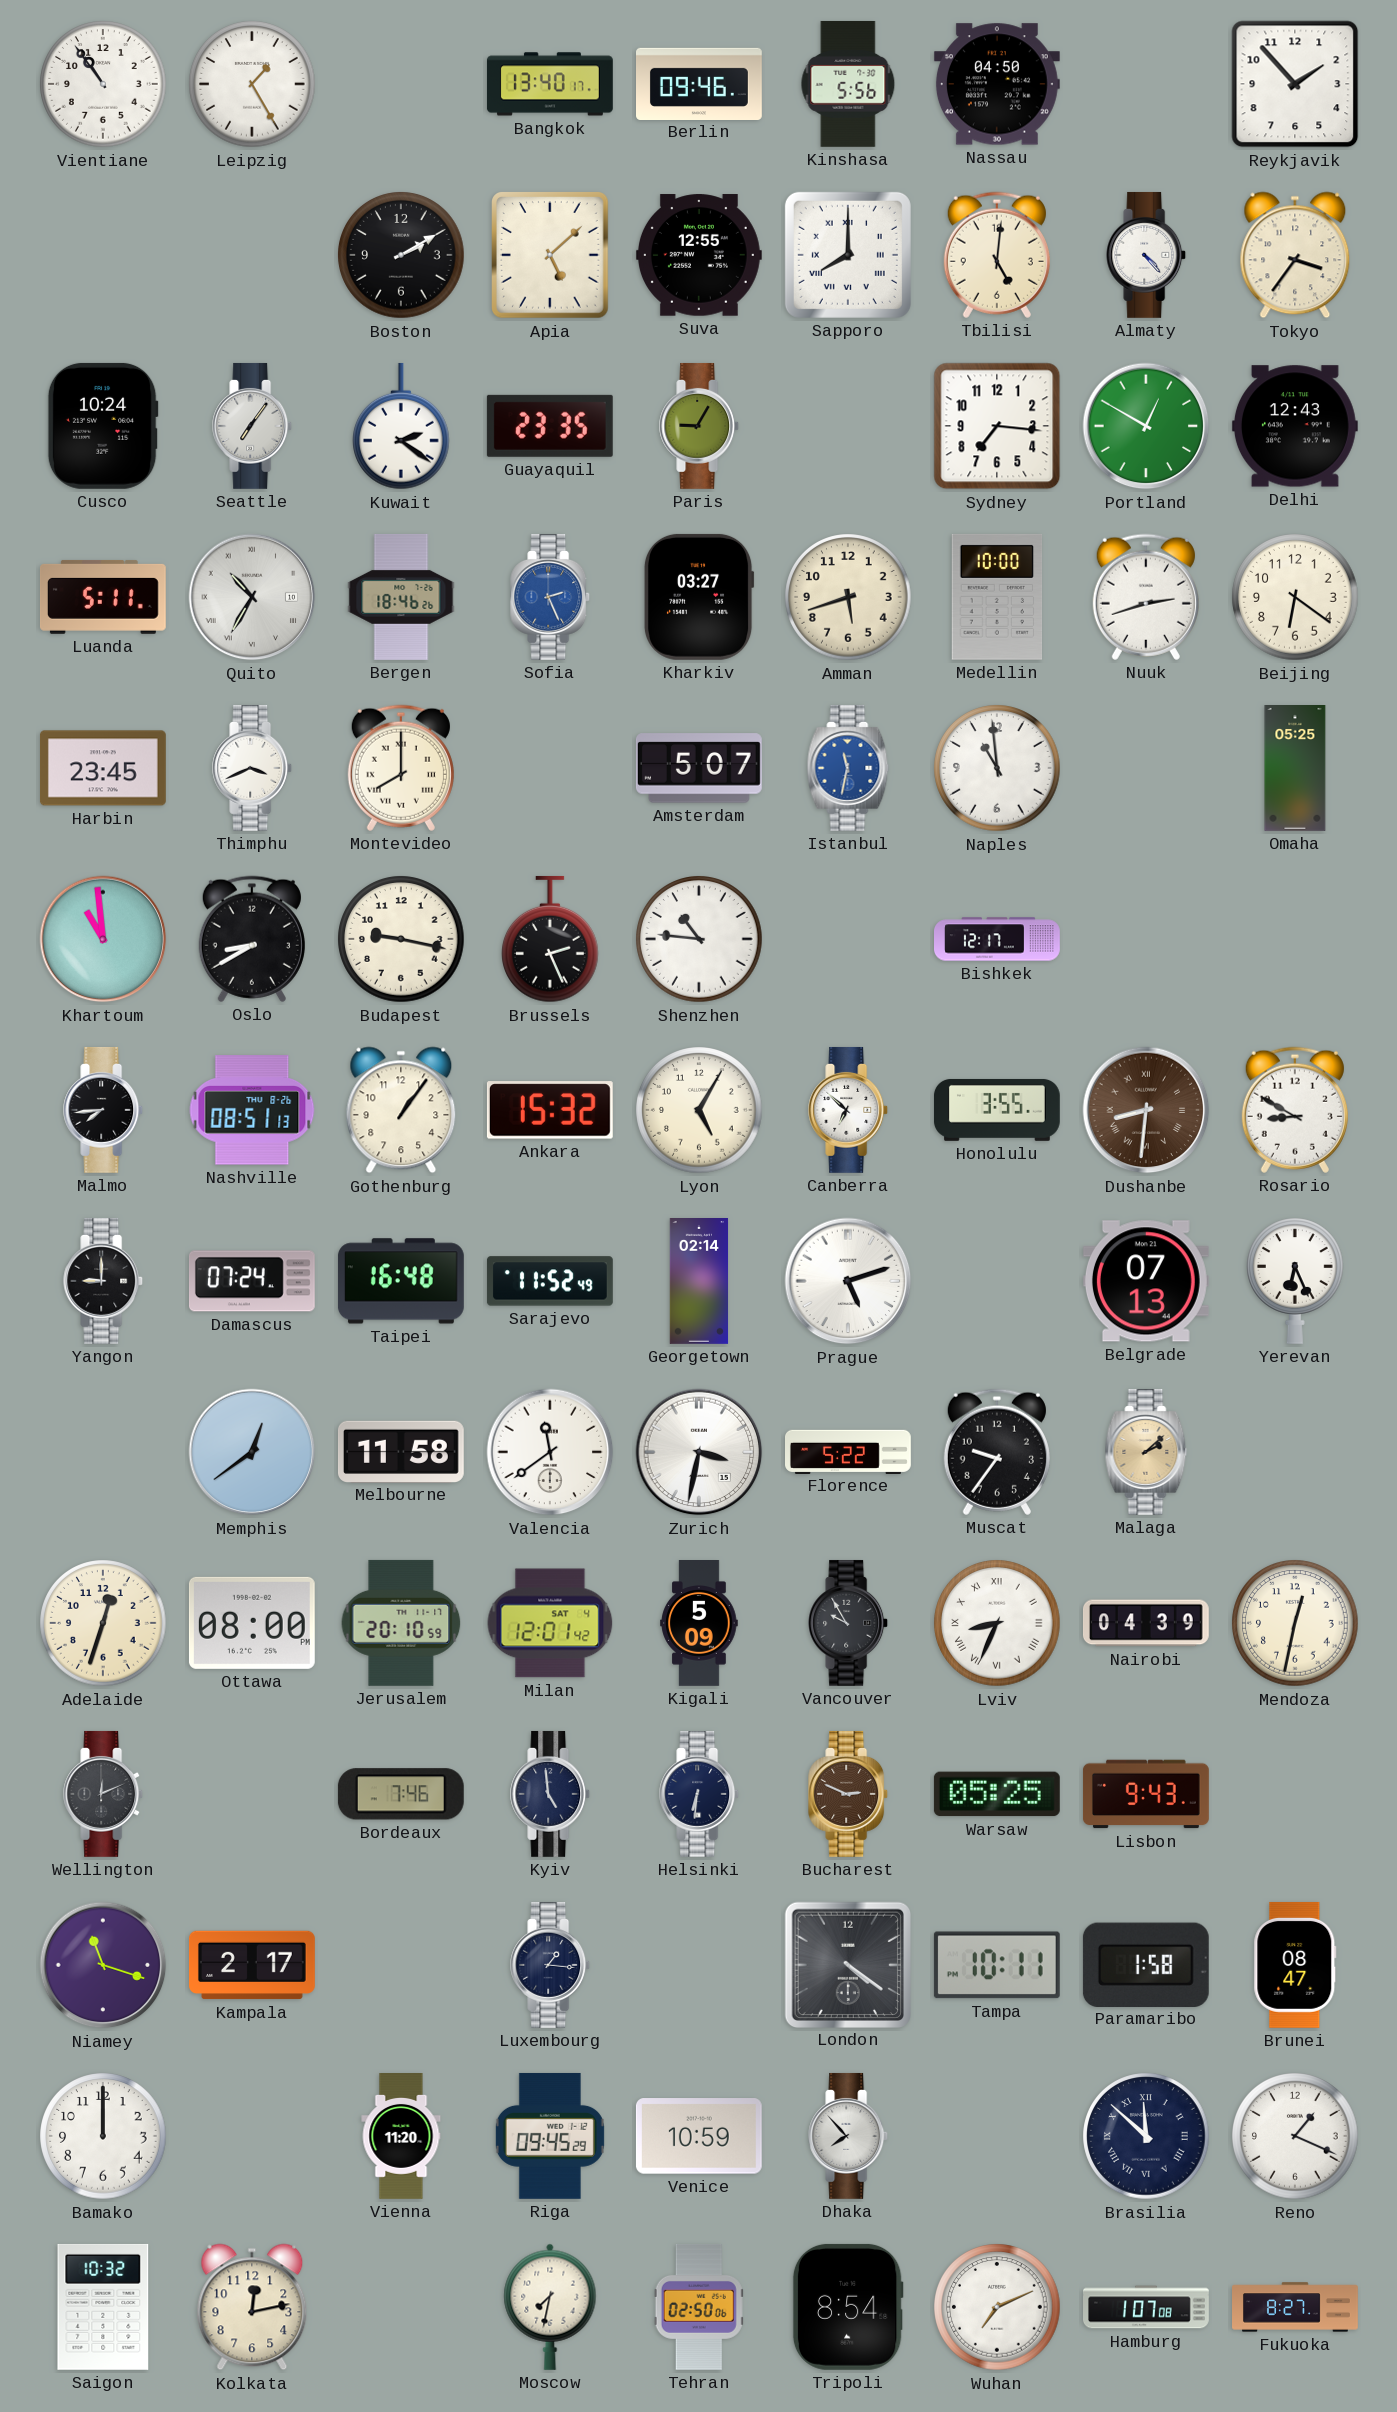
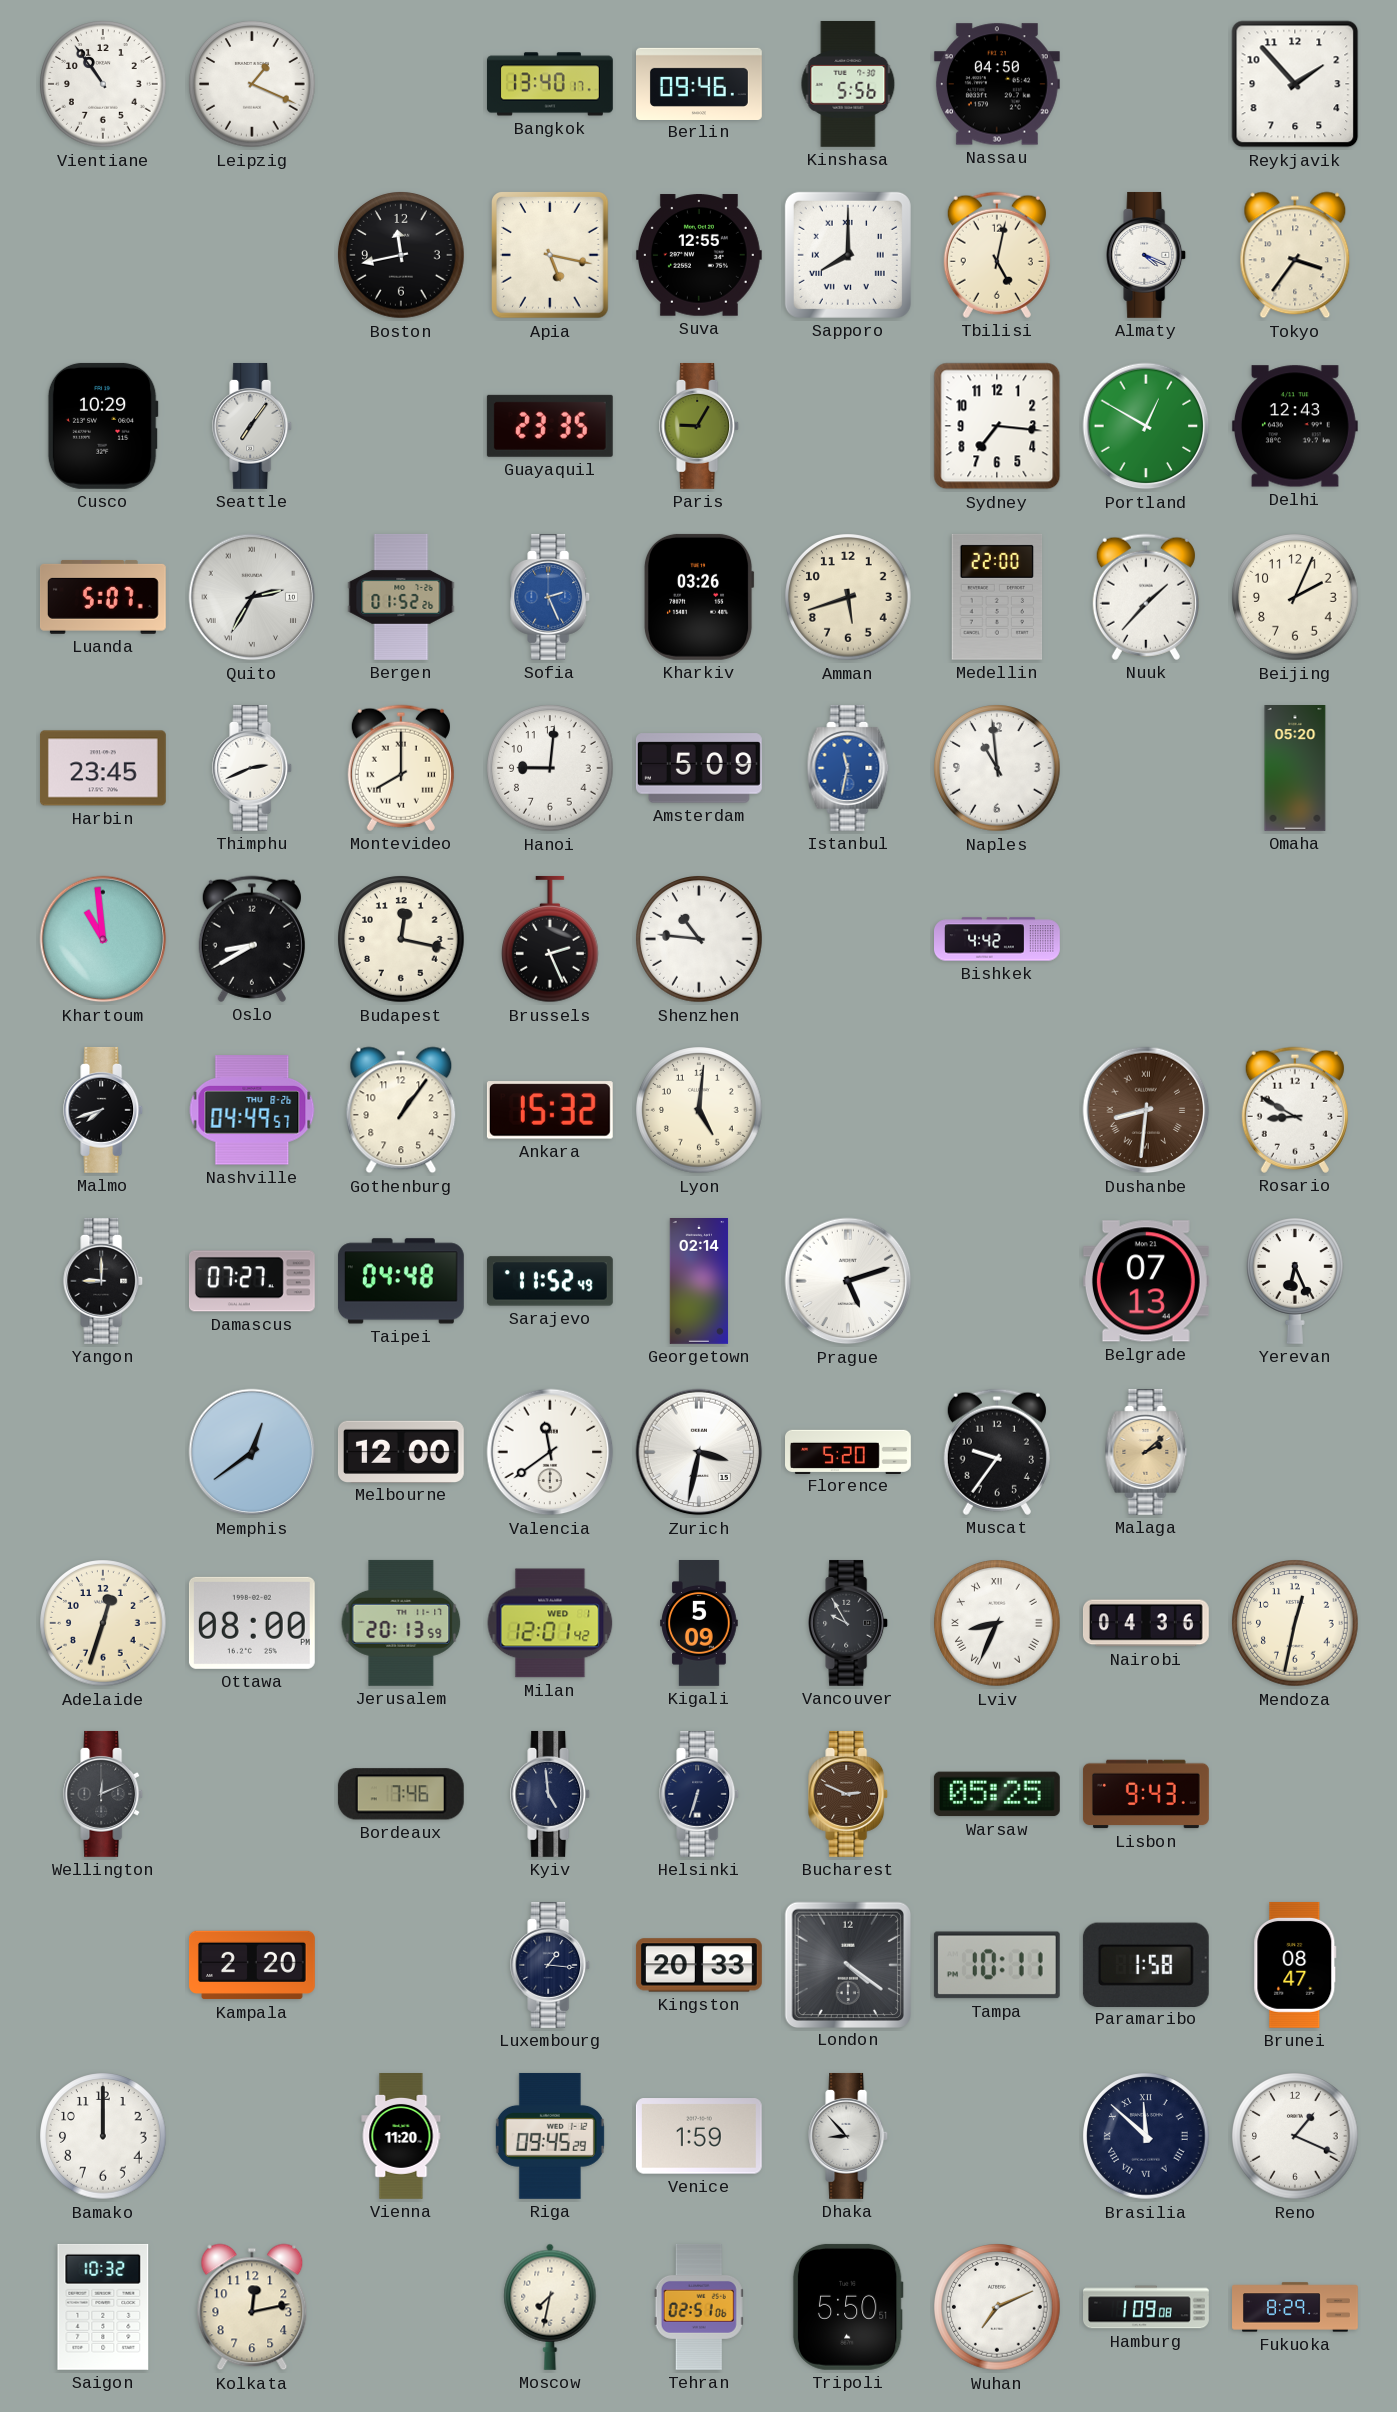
Leipzig: 1:25 -> 1:19
Boston: 2:10 -> 11:43
Apia: 5:08 -> 5:17
Tbilisi: 5:01 -> 5:02
Almaty: 4:23 -> 4:19
Cusco: 10:24 -> 10:29
Kuwait: 2:21 -> none
Luanda: 5:11 -> 5:07
Quito: 10:35 -> 2:35
Bergen: 18:46 -> 01:52
Kharkiv: 03:27 -> 03:26
Medellin: 10:00 -> 22:00
Nuuk: 2:42 -> 1:37
Beijing: 6:21 -> 2:04
Thimphu: 3:41 -> 2:41
Hanoi: none -> 9:01
Amsterdam: 5:07 -> 5:09
Omaha: 05:25 -> 05:20
Budapest: 9:17 -> 12:17
Bishkek: 12:17 -> 4:42
Malmo: 7:44 -> 7:42
Nashville: 08:51 -> 04:49
Lyon: 5:05 -> 5:01
Canberra: 6:52 -> none
Honolulu: 3:55 -> none
Damascus: 07:24 -> 07:27
Taipei: 16:48 -> 04:48
Melbourne: 11:58 -> 12:00
Florence: 5:22 -> 5:20
Jerusalem: 20:10 -> 20:13
Milan date: SAT 4 -> WED 1
Nairobi: 04:39 -> 04:36
Helsinki: 6:31 -> 6:33
Niamey: 11:18 -> none
Kampala: 2:17 -> 2:20
Kingston: none -> 20:33
Venice: 10:59 -> 1:59
Dhaka: 7:53 -> 8:53
Tehran: 02:50 -> 02:51
Tripoli: 8:54 -> 5:50
Hamburg: 1:07 -> 1:09
Fukuoka: 8:27 -> 8:29
